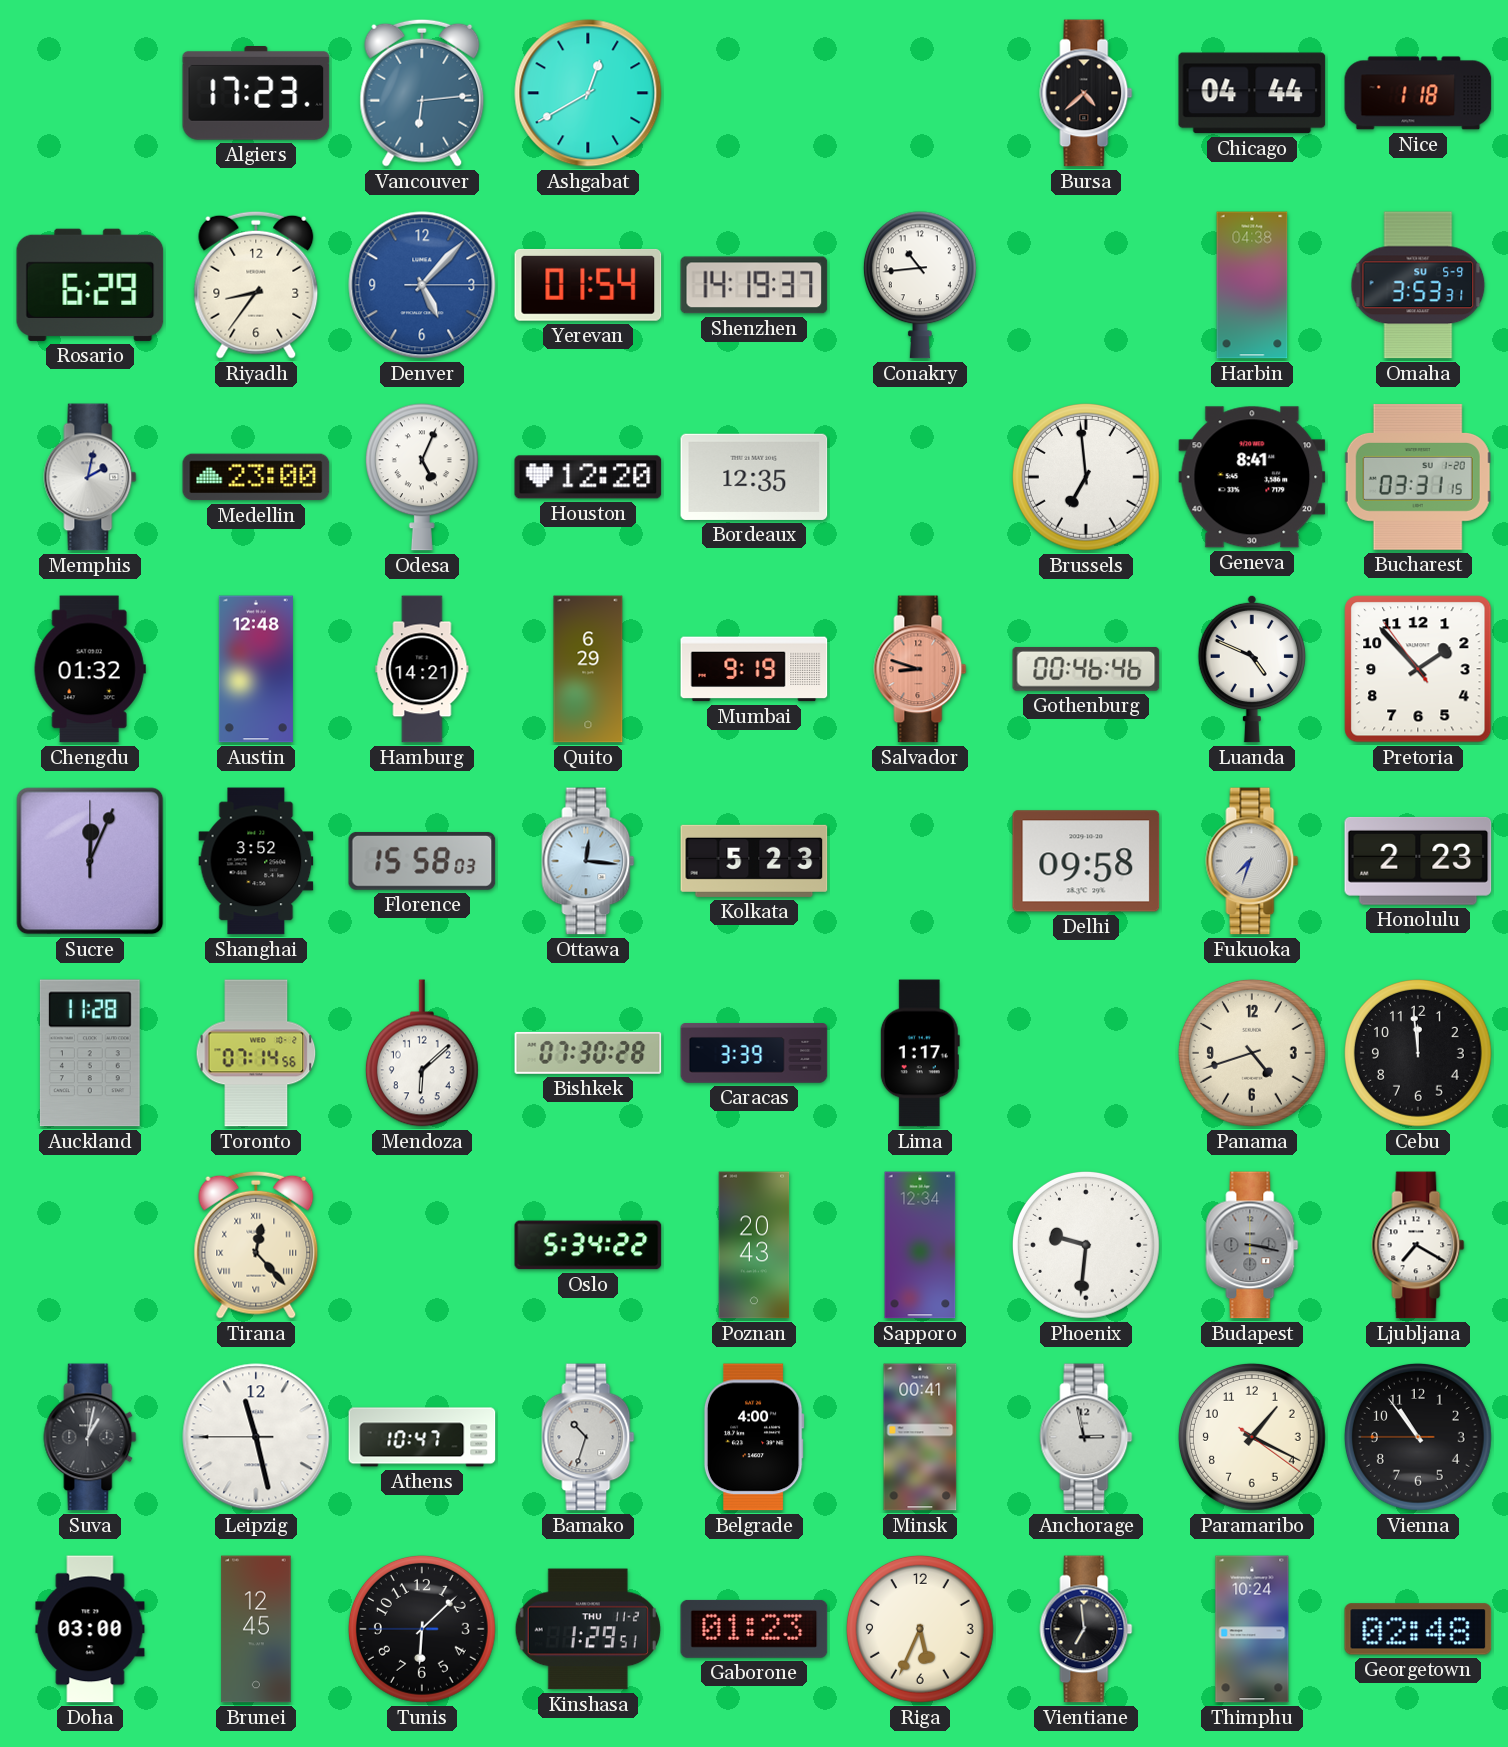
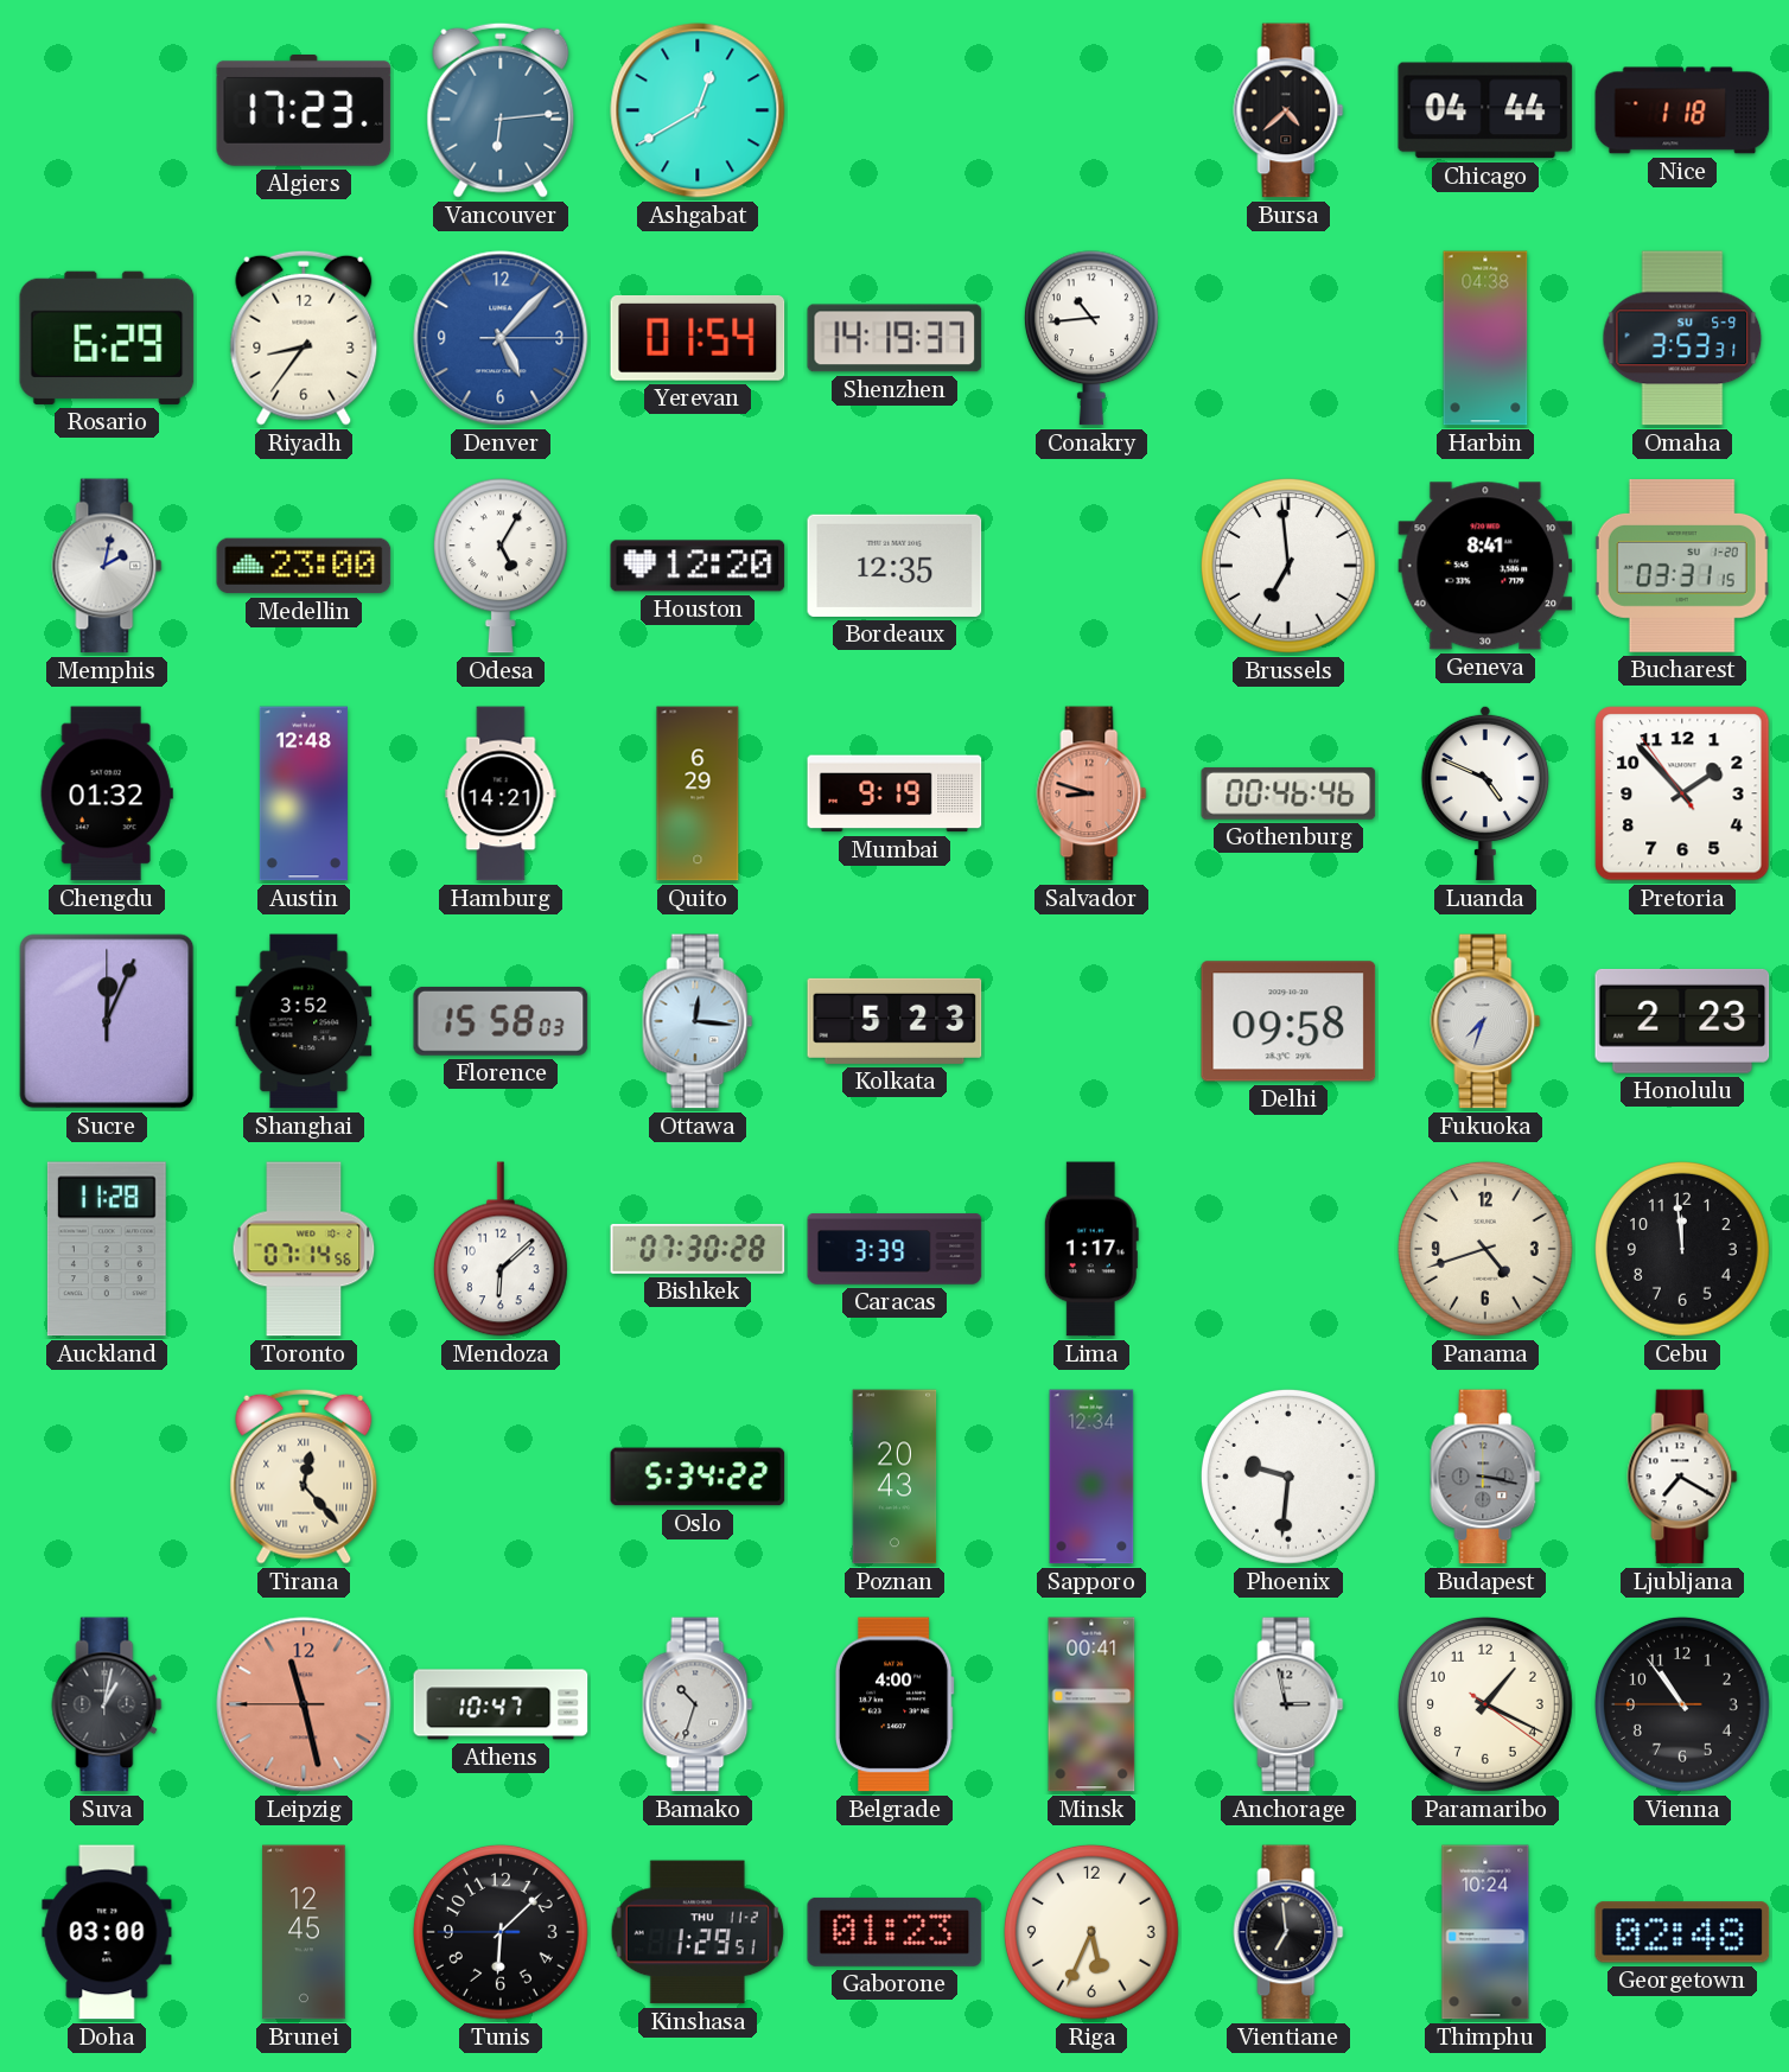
Odesa: 5:04 -> 5:05
Leipzig dial: white -> salmon
